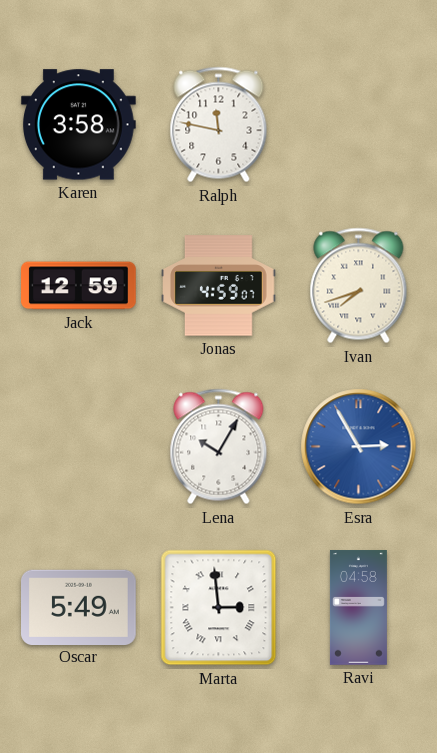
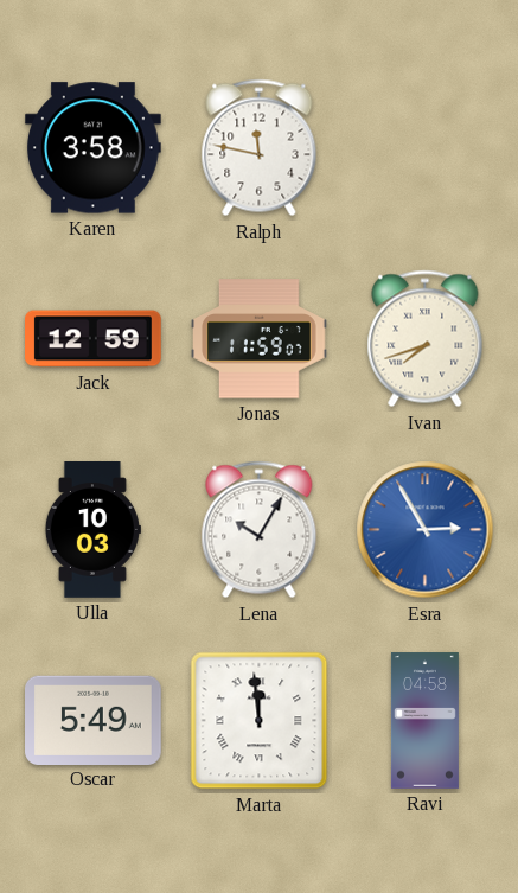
Jonas: 4:59 -> 11:59
Ulla: none -> 10:03
Marta: 2:59 -> 11:59
